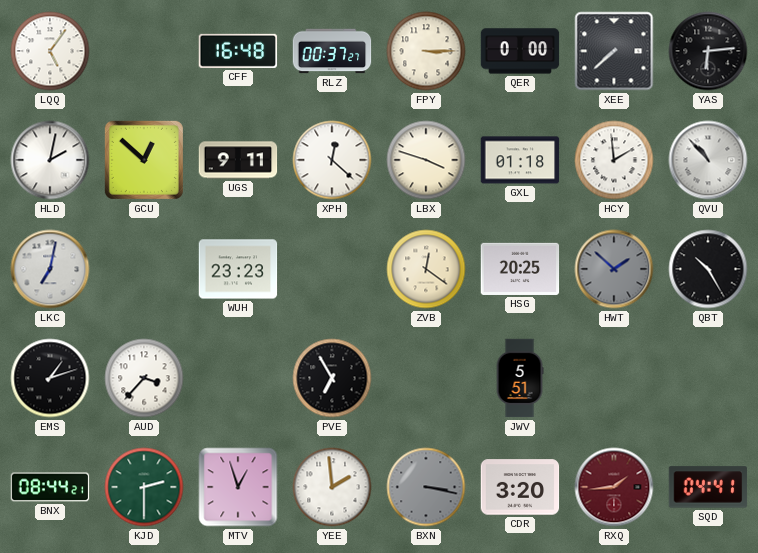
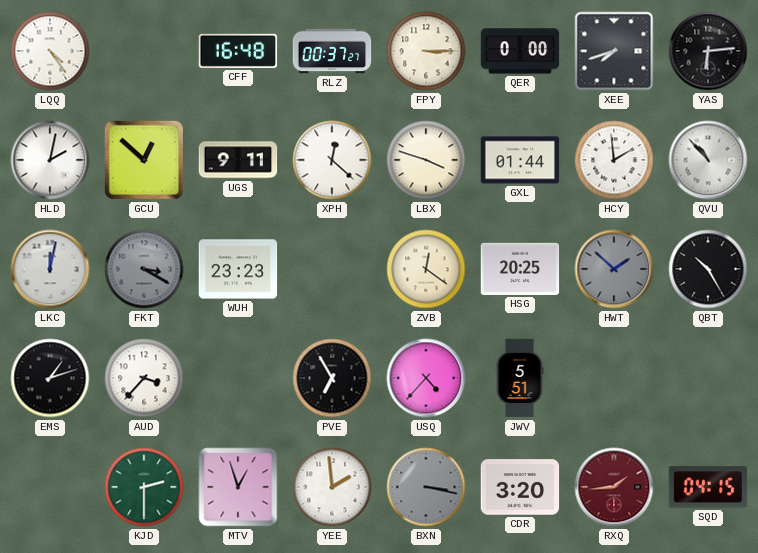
LQQ: 5:06 -> 4:24
XEE: 7:38 -> 7:42
GXL: 01:18 -> 01:44
LKC: 7:02 -> 12:02
FKT: none -> 3:20
USQ: none -> 4:37
BNX: 08:44 -> none
SQD: 04:41 -> 04:15
